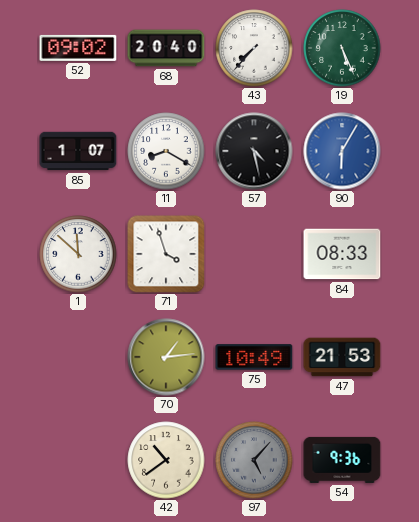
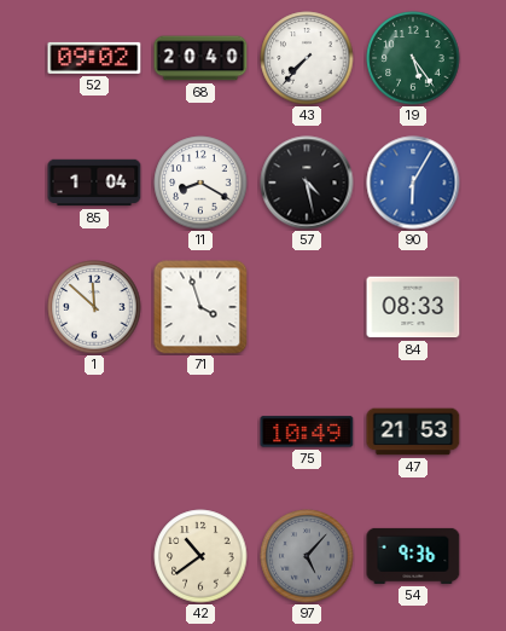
19: 5:26 -> 5:24
85: 1:07 -> 1:04
70: 1:14 -> none
